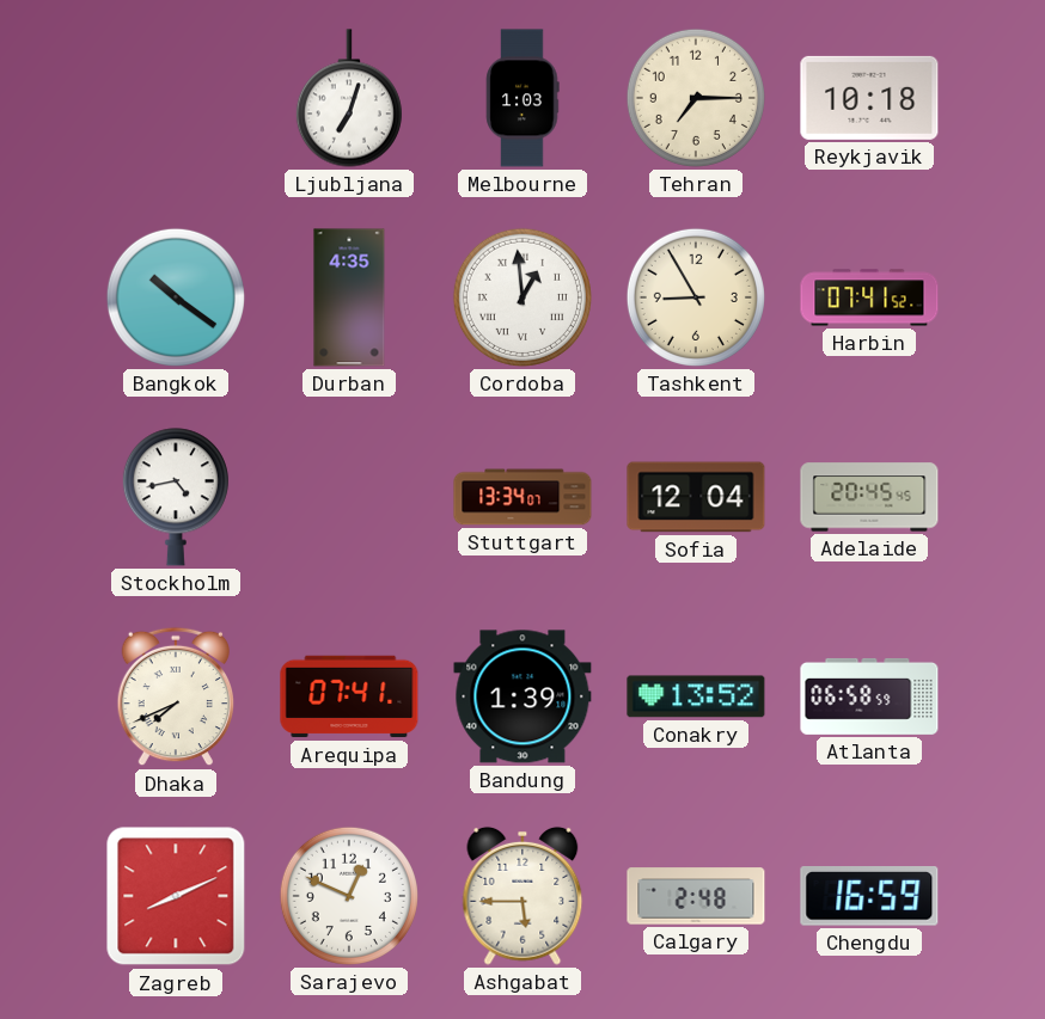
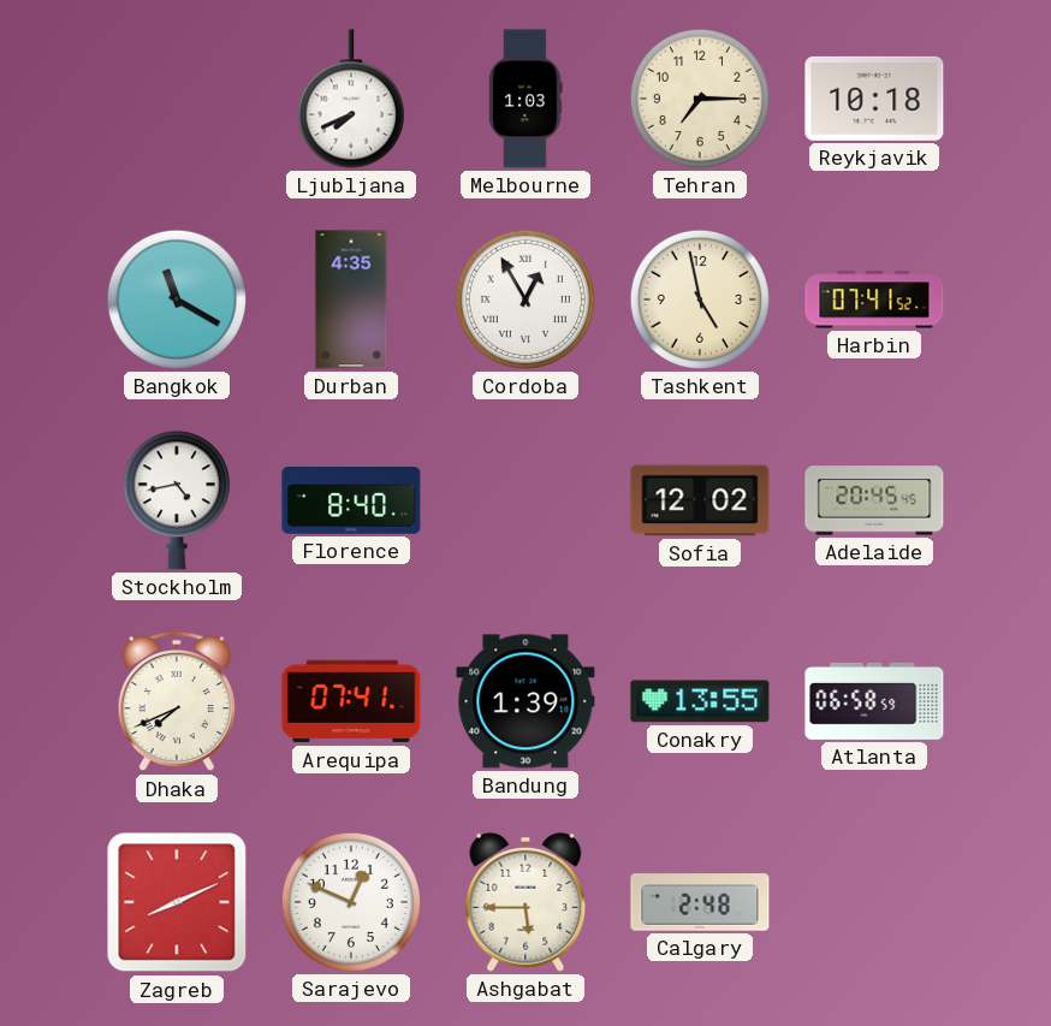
Ljubljana: 7:03 -> 7:41
Bangkok: 10:21 -> 11:20
Cordoba: 12:59 -> 12:55
Tashkent: 8:55 -> 4:58
Florence: none -> 8:40
Stuttgart: 13:34 -> none
Sofia: 12:04 -> 12:02
Conakry: 13:52 -> 13:55
Chengdu: 16:59 -> none
